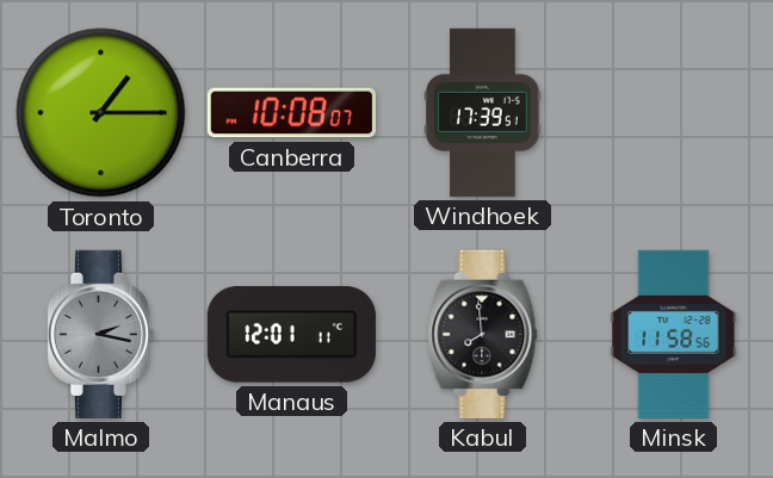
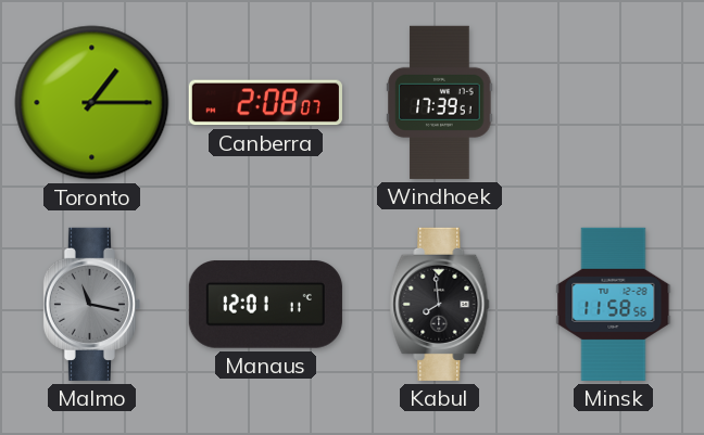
Canberra: 10:08 -> 2:08
Malmo: 2:17 -> 11:17
